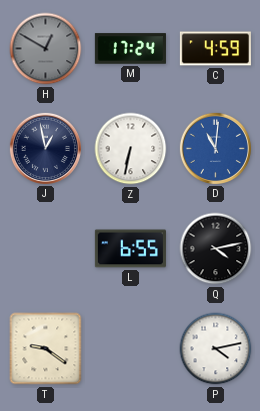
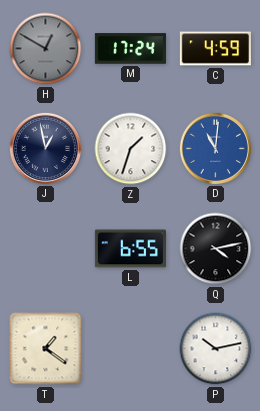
Z: 6:32 -> 1:33
T: 9:21 -> 1:21
P: 4:13 -> 10:13
